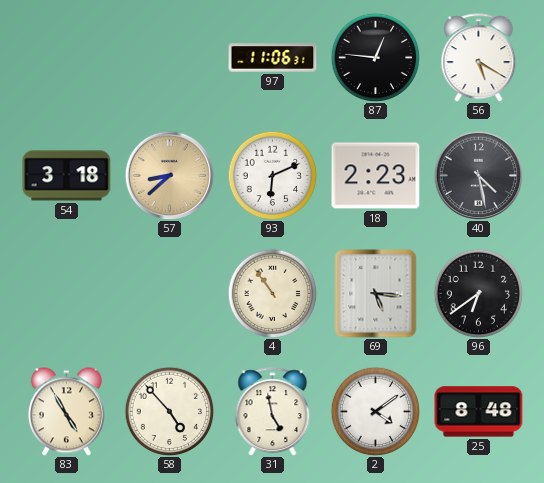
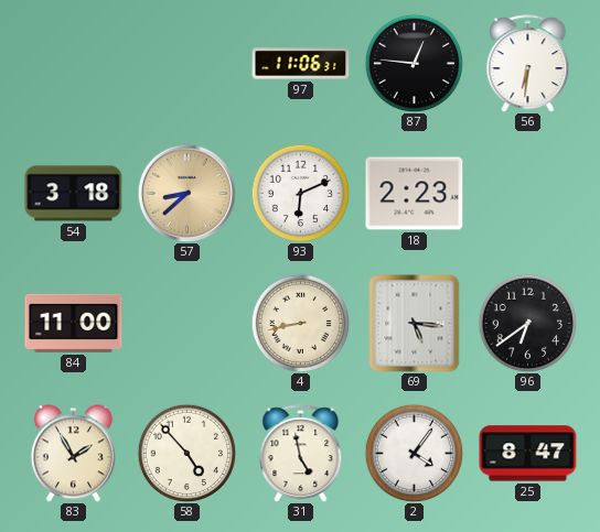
56: 5:20 -> 6:31
40: 4:28 -> none
84: none -> 11:00
4: 10:54 -> 8:43
83: 4:55 -> 1:55
2: 4:09 -> 4:06
25: 8:48 -> 8:47
